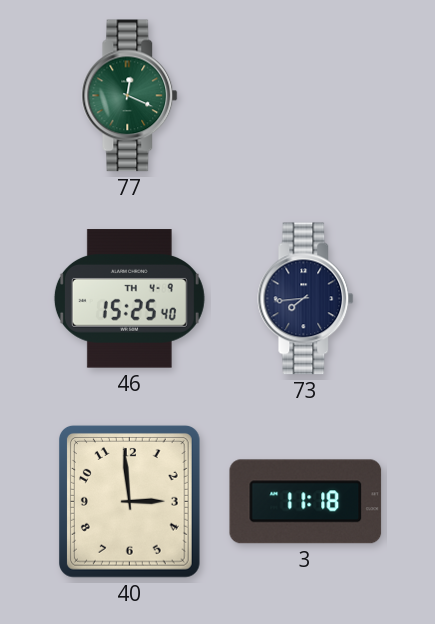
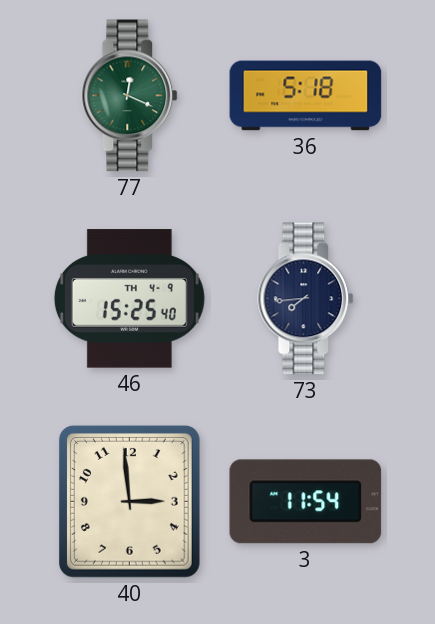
36: none -> 5:18
3: 11:18 -> 11:54
